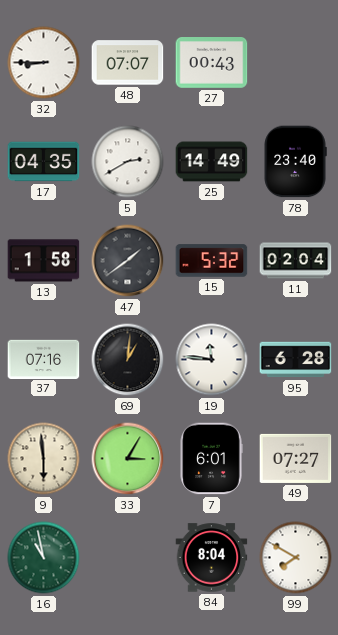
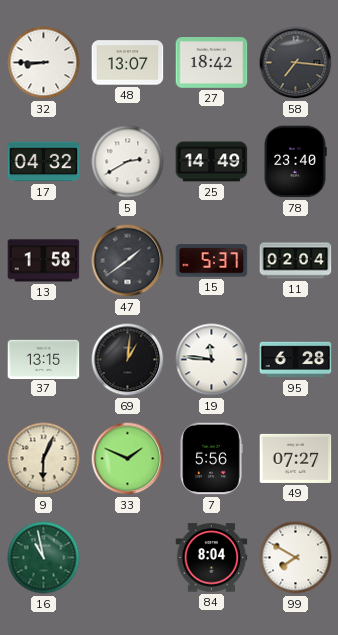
48: 07:07 -> 13:07
27: 00:43 -> 18:42
58: none -> 7:16
17: 04:35 -> 04:32
15: 5:32 -> 5:37
37: 07:16 -> 13:15
9: 5:59 -> 6:04
33: 3:05 -> 1:49
7: 6:01 -> 5:56
